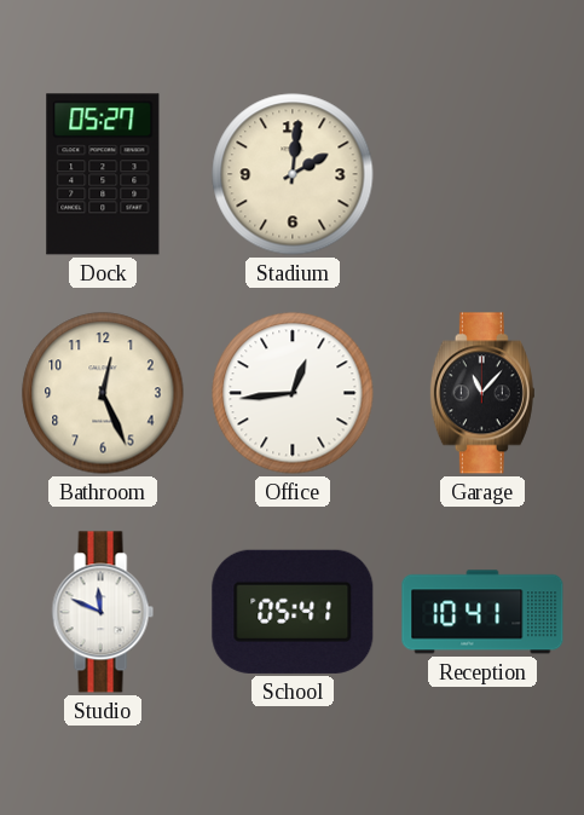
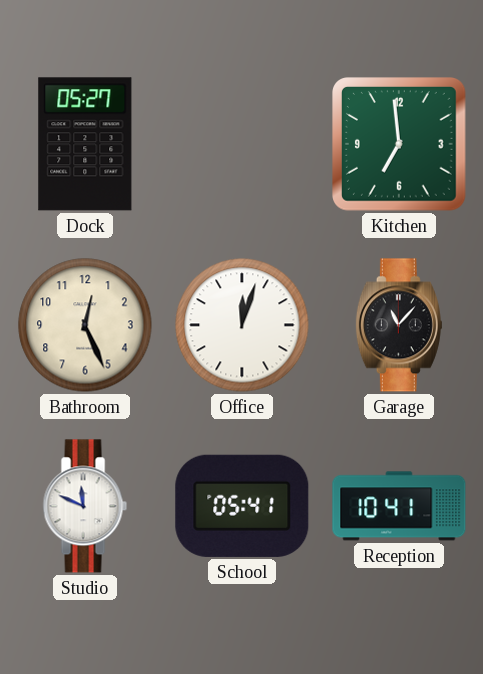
Stadium: 2:01 -> none
Kitchen: none -> 6:59
Office: 12:44 -> 12:03
